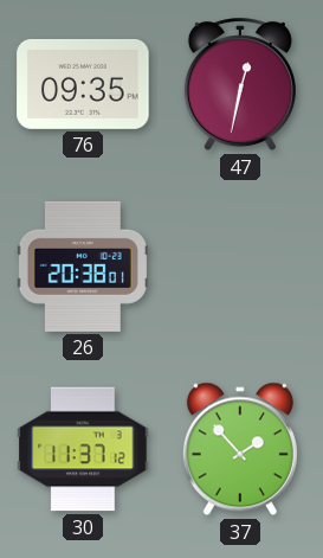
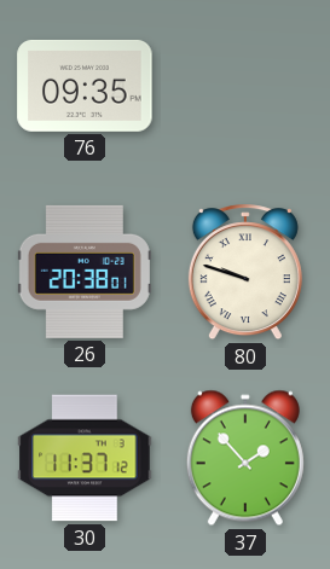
47: 12:32 -> none
80: none -> 9:48
